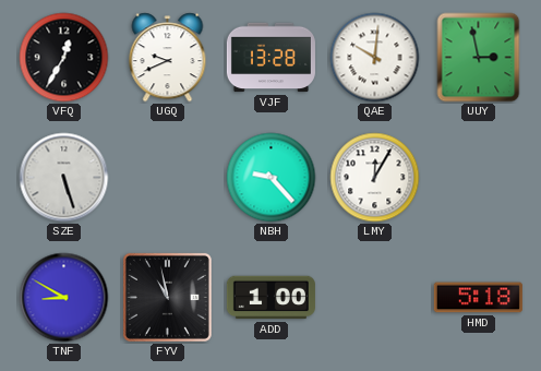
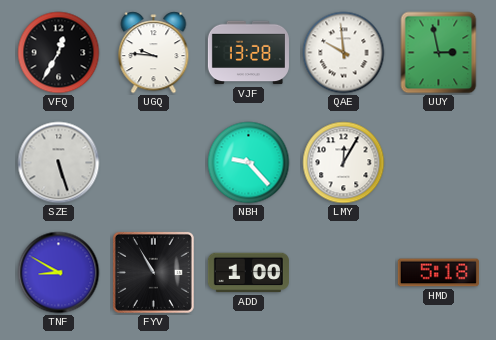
UGQ: 9:41 -> 9:46
QAE: 10:01 -> 9:59
FYV: 10:58 -> 10:55
